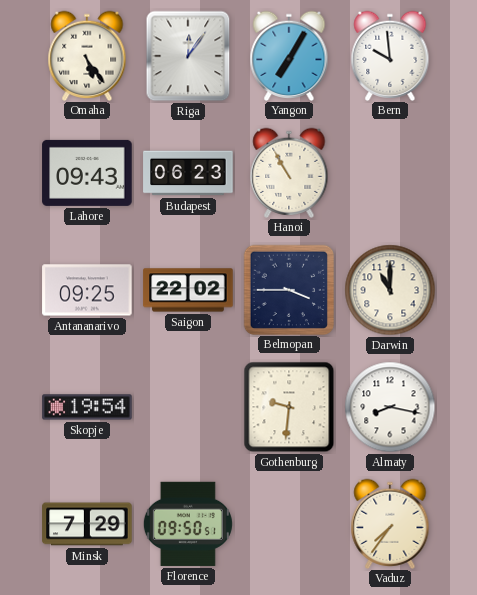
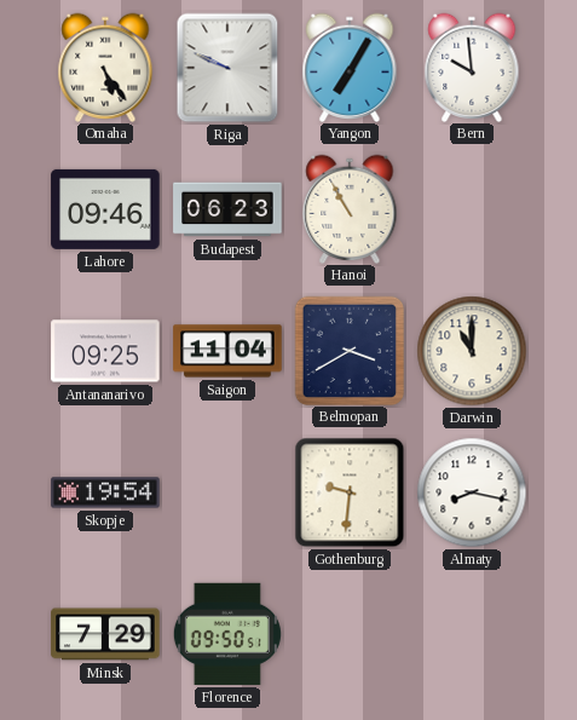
Riga: 12:06 -> 9:49
Lahore: 09:43 -> 09:46
Saigon: 22:02 -> 11:04
Belmopan: 3:45 -> 3:40
Vaduz: 7:36 -> none
